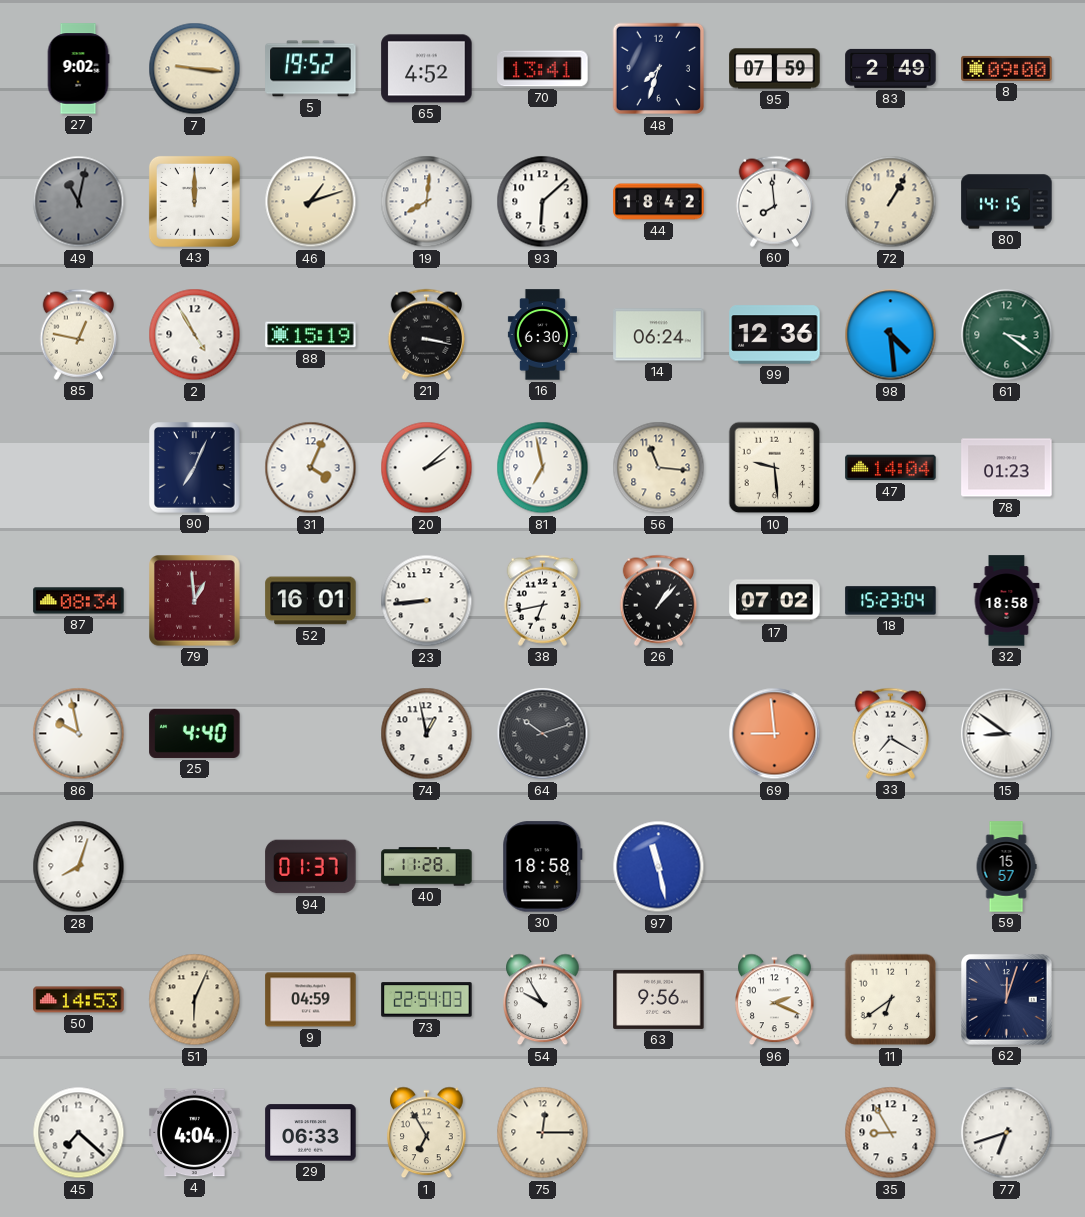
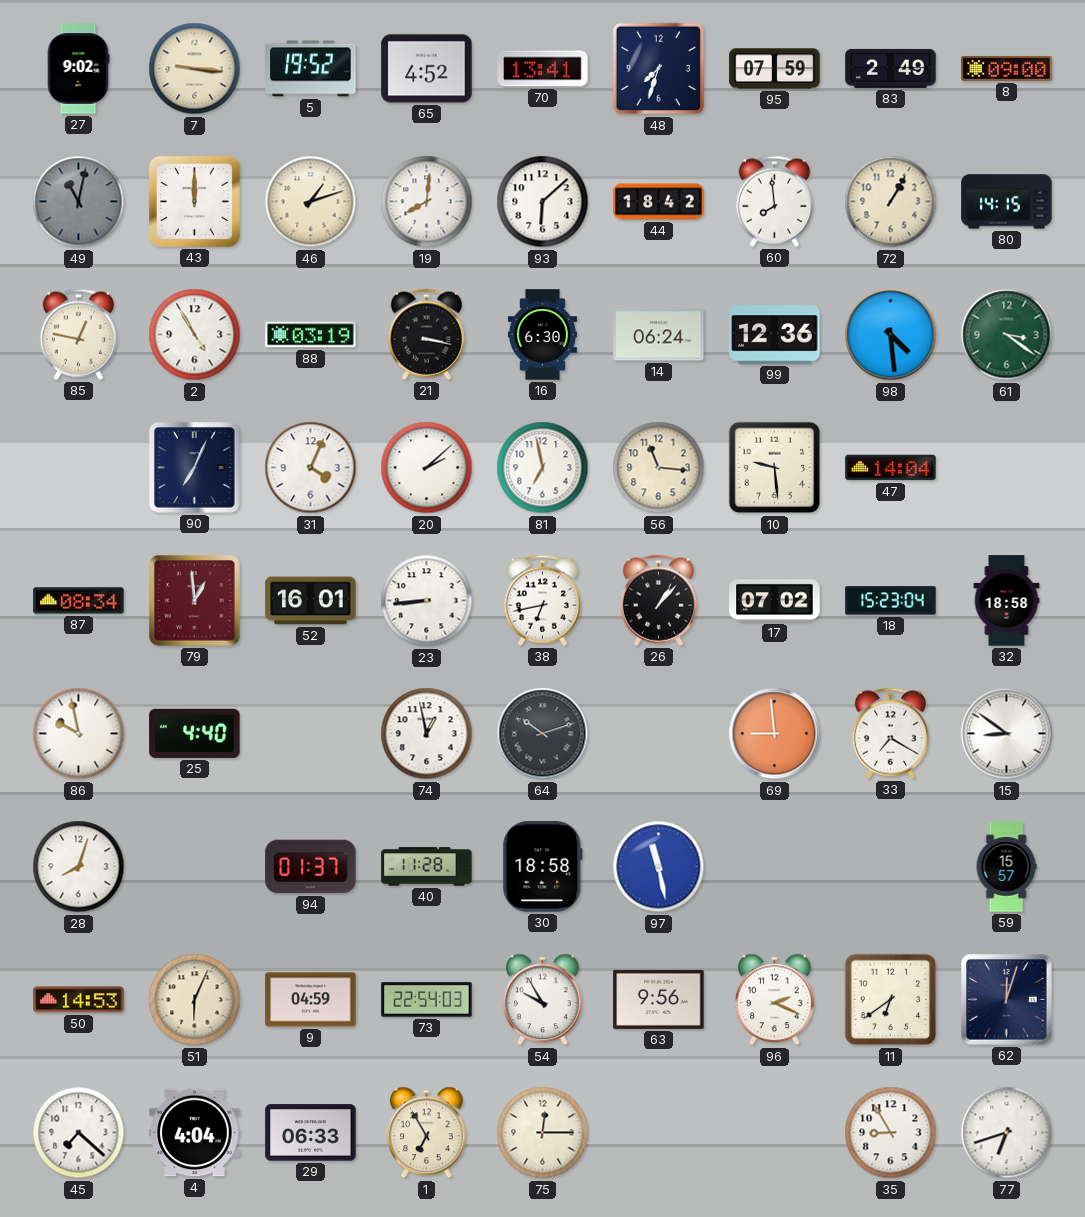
88: 15:19 -> 03:19
78: 01:23 -> none
